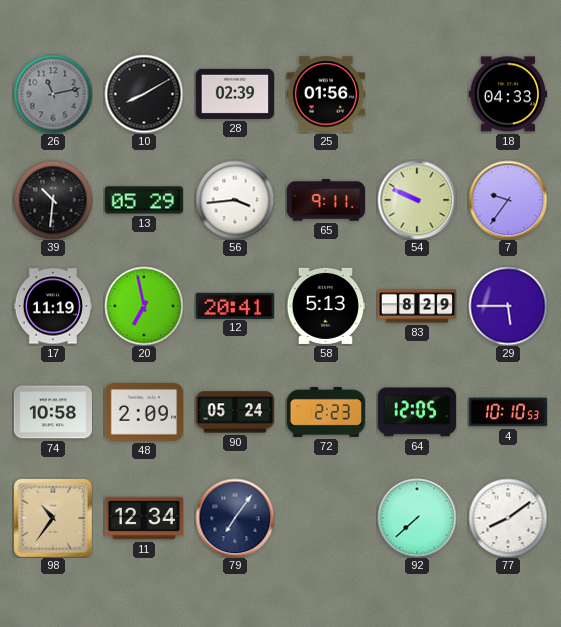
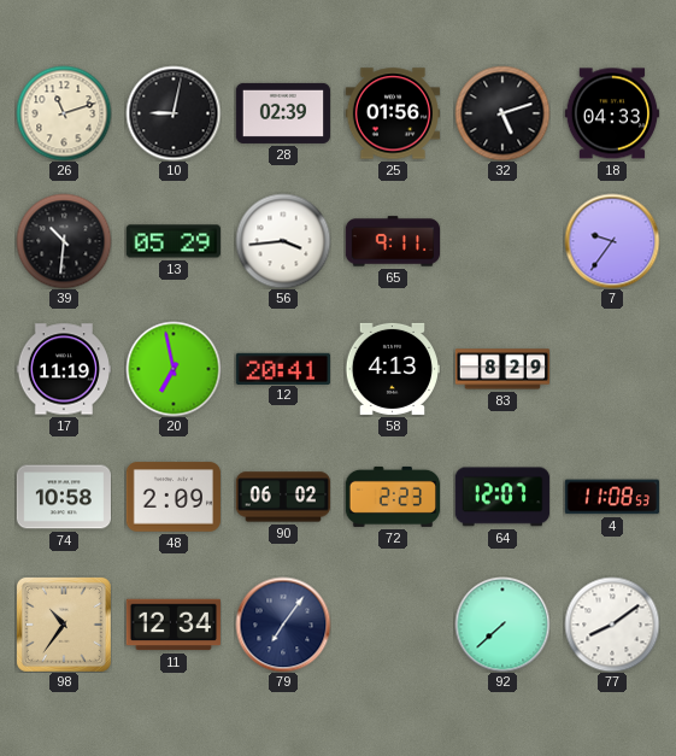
26: 11:13 -> 11:12
26 dial: grey -> cream
10: 8:10 -> 9:02
32: none -> 5:12
54: 9:49 -> none
58: 5:13 -> 4:13
29: 5:45 -> none
90: 05:24 -> 06:02
64: 12:05 -> 12:07
4: 10:10 -> 11:08
